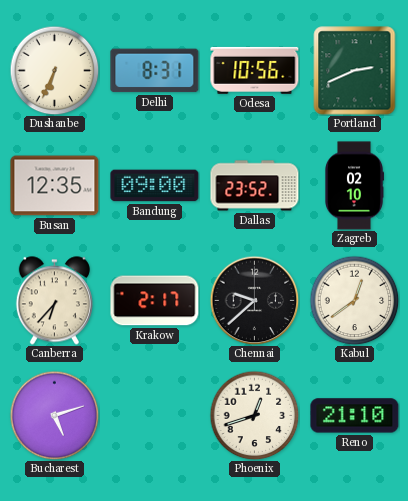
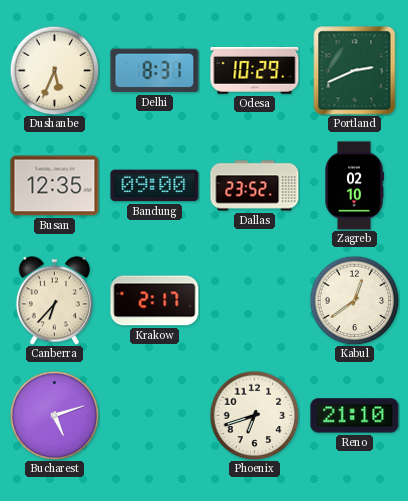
Dushanbe: 6:34 -> 5:34
Odesa: 10:56 -> 10:29
Chennai: 9:38 -> none
Phoenix: 12:42 -> 6:42
